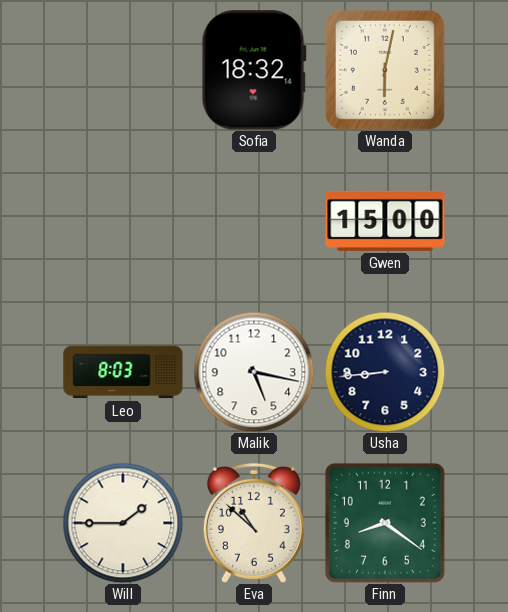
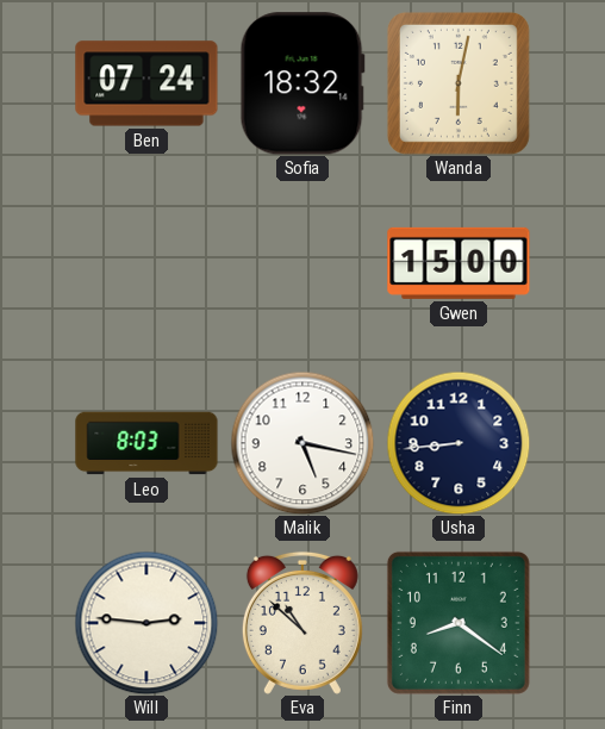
Ben: none -> 07:24
Will: 1:45 -> 2:46
